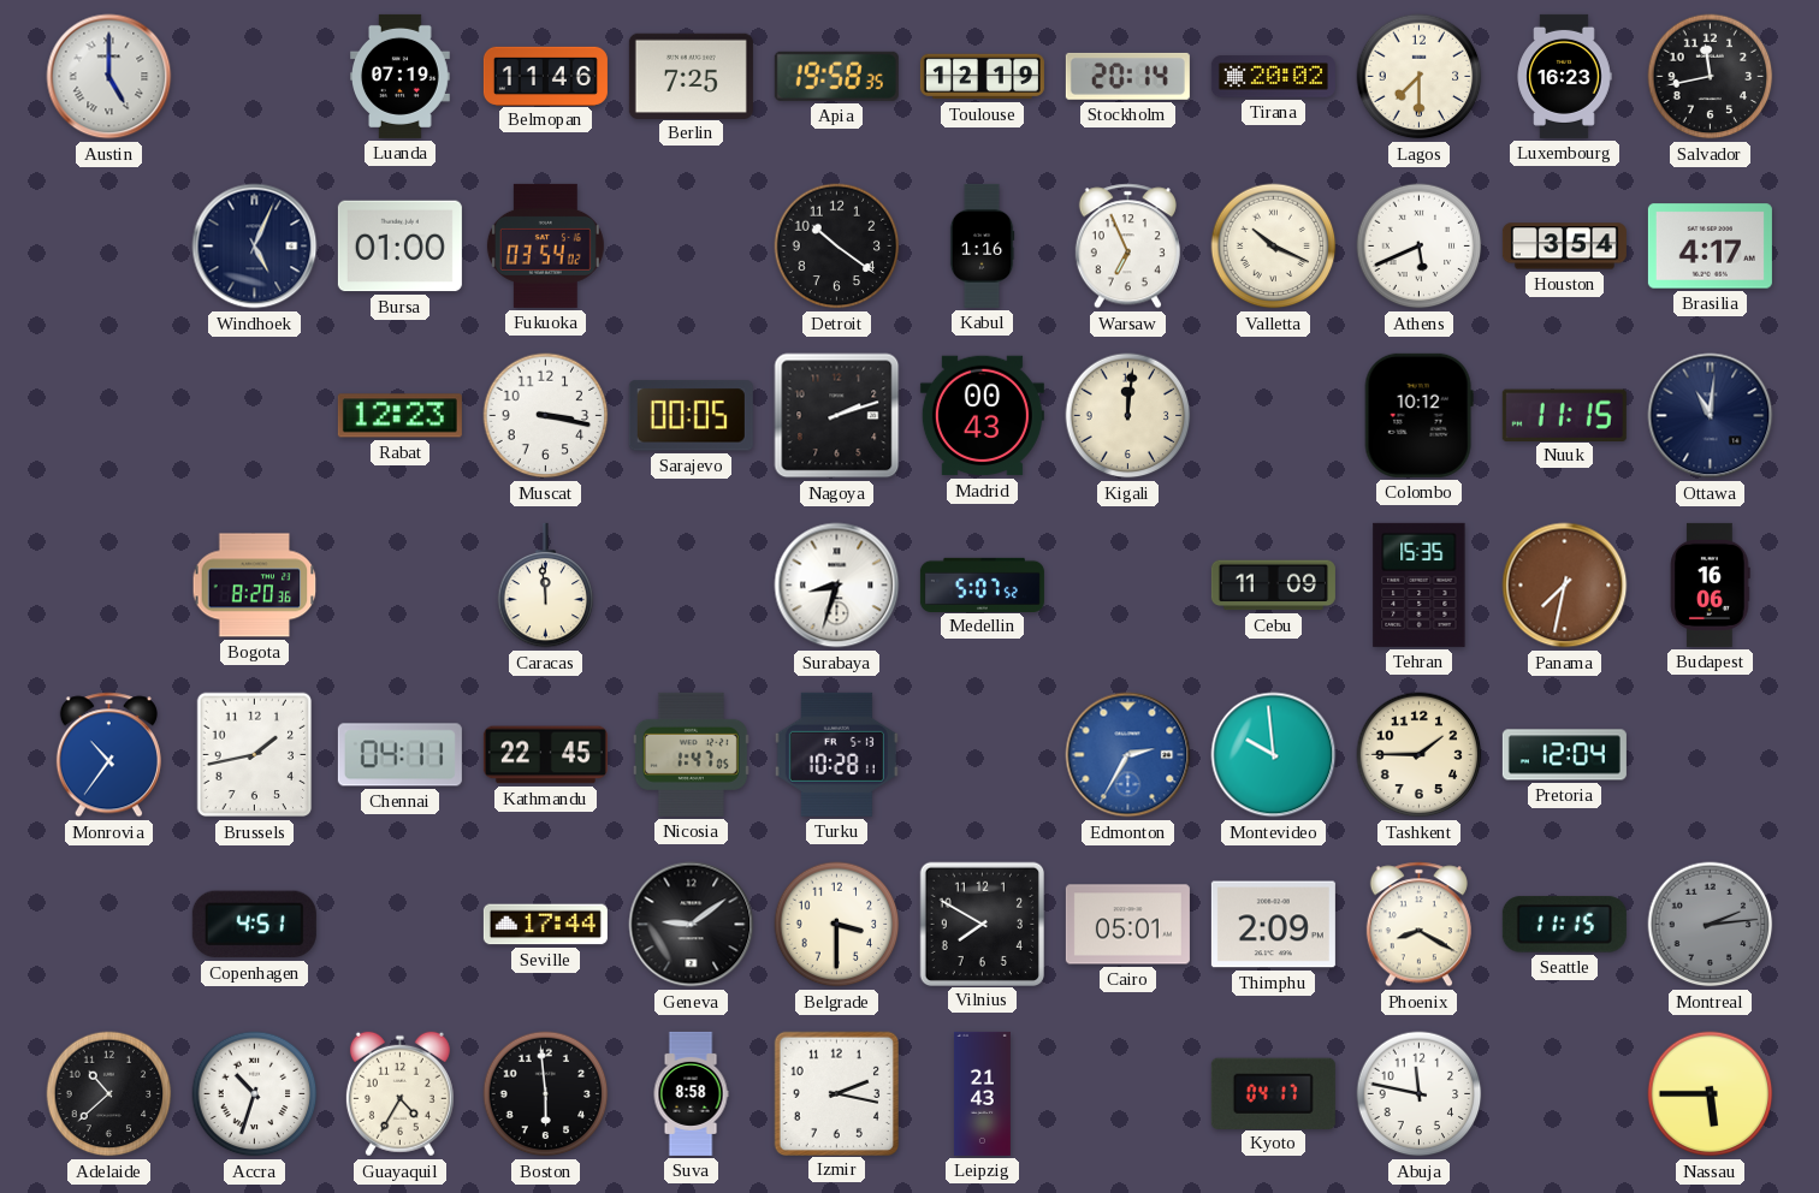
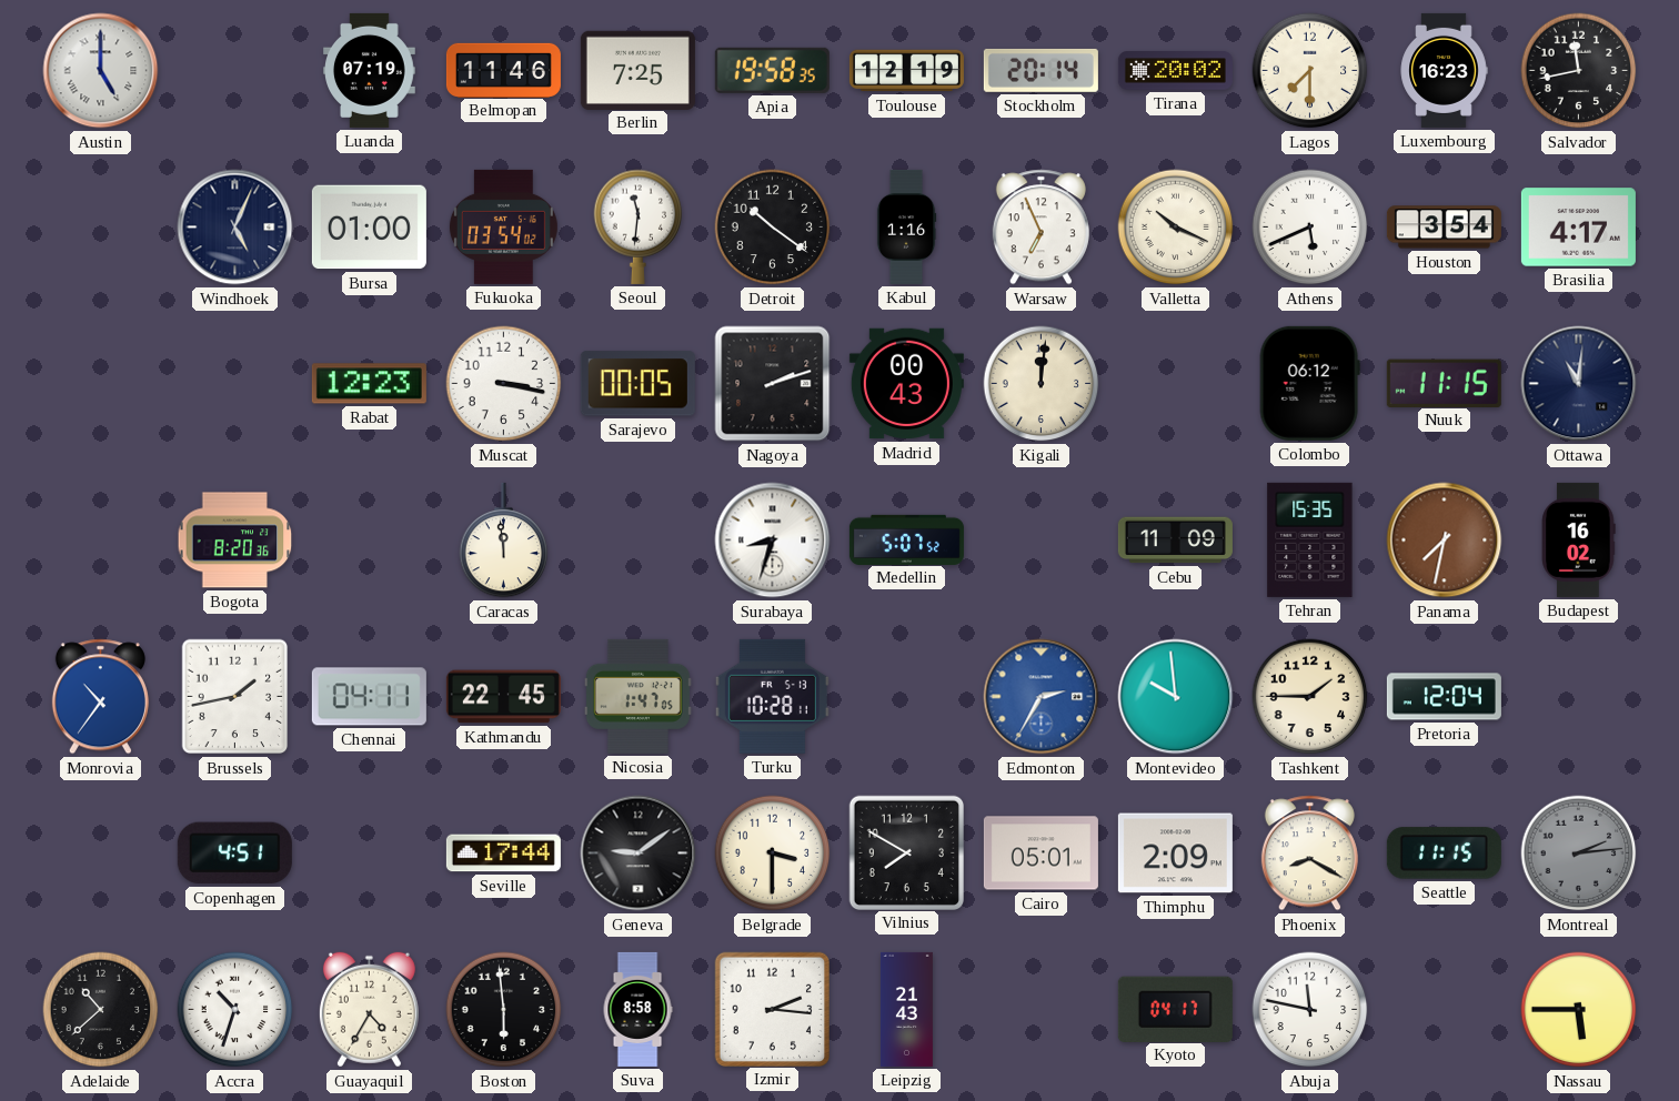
Seoul: none -> 11:31
Colombo: 10:12 -> 06:12
Budapest: 16:06 -> 16:02
Izmir: 2:17 -> 2:16
